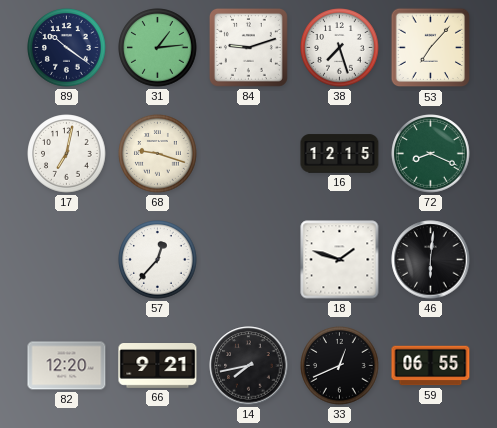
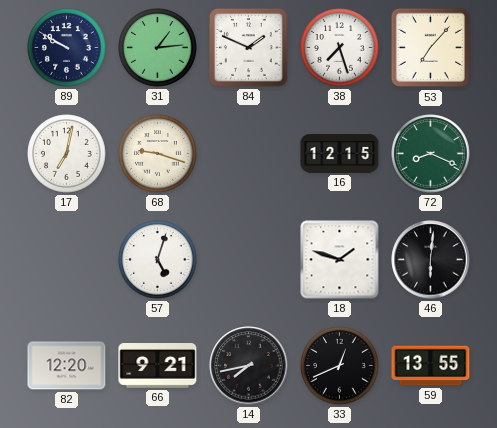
89: 10:21 -> 9:50
84: 9:12 -> 1:49
57: 12:37 -> 5:03
59: 06:55 -> 13:55
